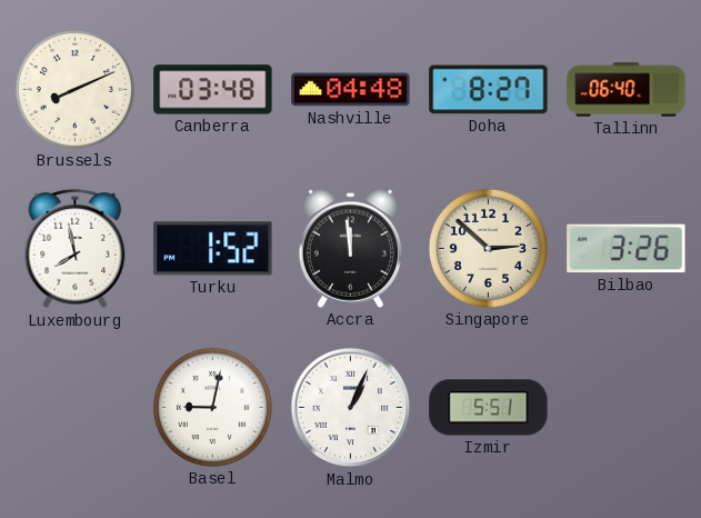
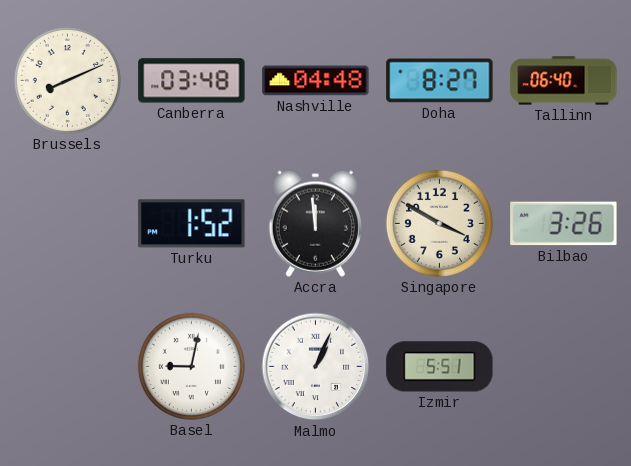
Luxembourg: 7:58 -> none
Singapore: 2:52 -> 3:50
